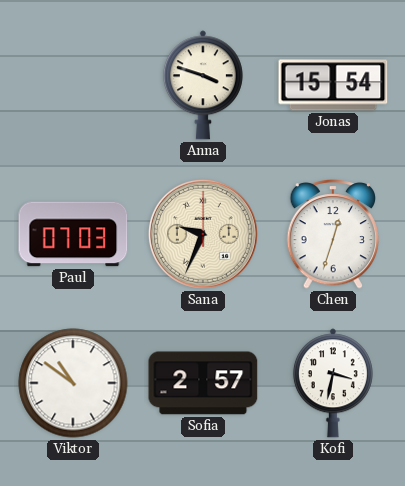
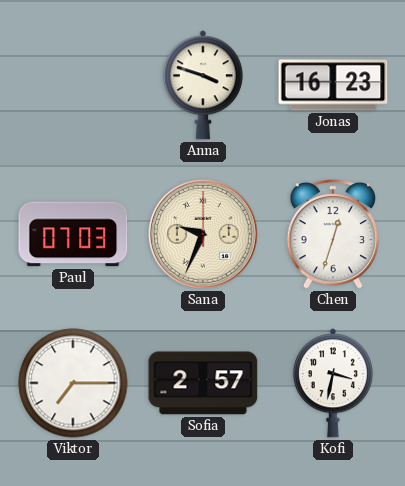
Jonas: 15:54 -> 16:23
Viktor: 10:51 -> 7:15
